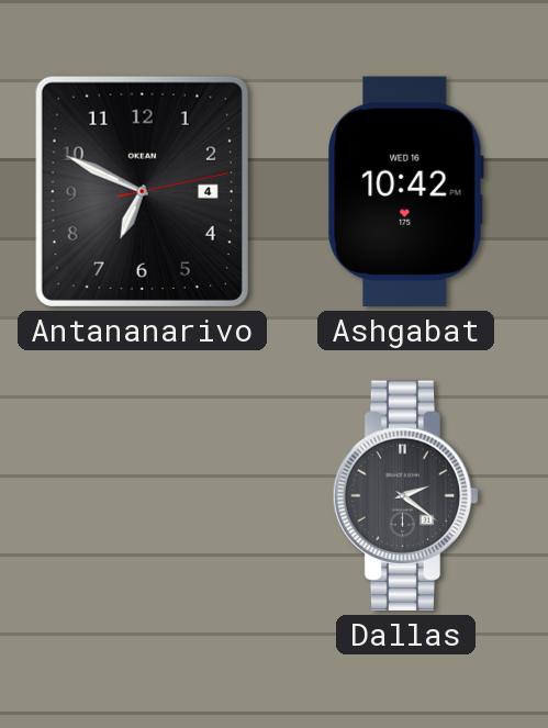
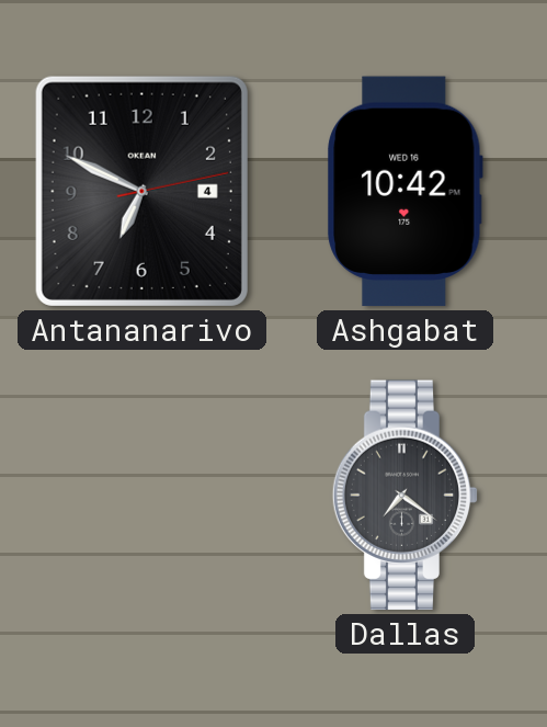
Dallas: 2:21 -> 7:21
